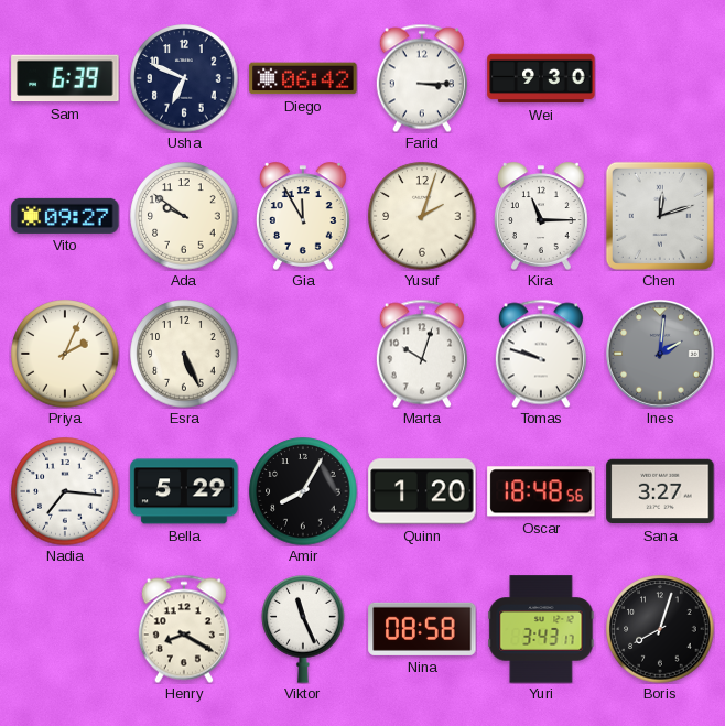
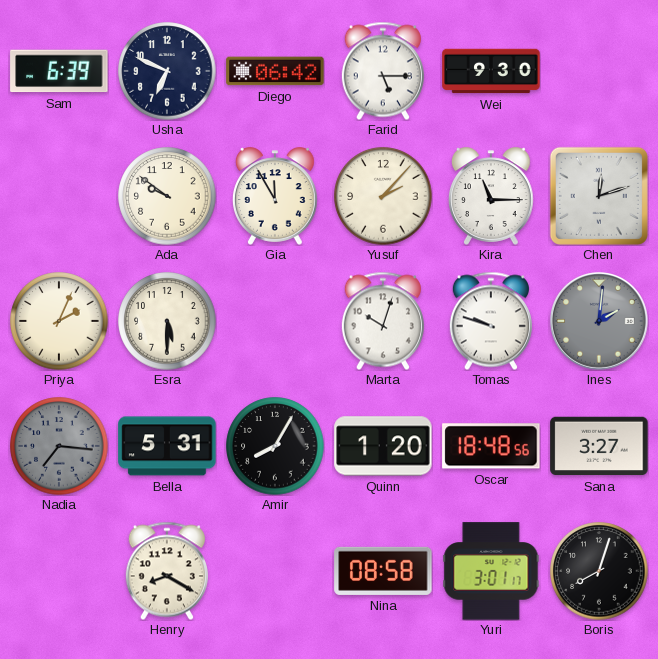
Farid: 3:15 -> 5:15
Vito: 09:27 -> none
Yusuf: 2:03 -> 2:07
Esra: 5:26 -> 5:30
Nadia dial: white -> grey
Bella: 5:29 -> 5:31
Viktor: 11:26 -> none
Yuri: 3:43 -> 3:01
